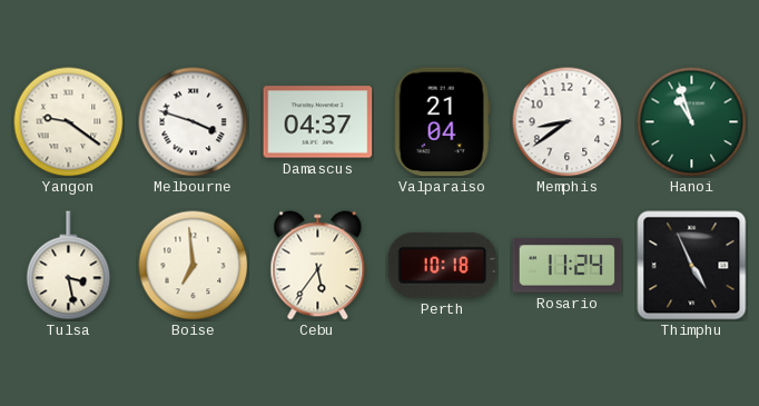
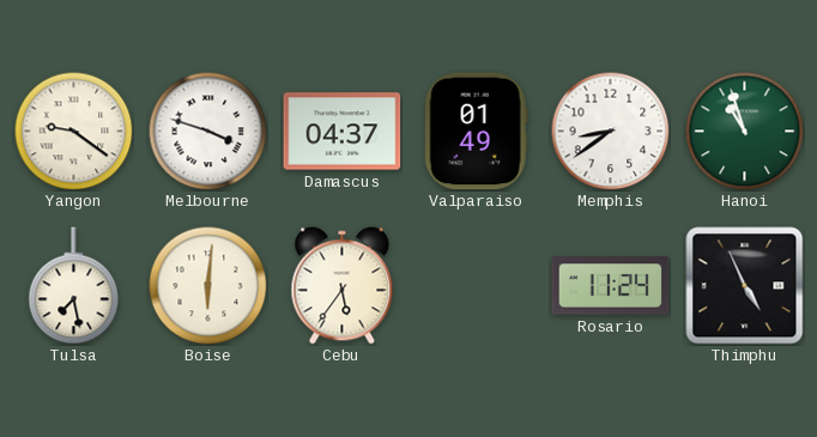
Valparaiso: 21:04 -> 01:49
Tulsa: 3:28 -> 7:28
Boise: 6:59 -> 6:01
Perth: 10:18 -> none
